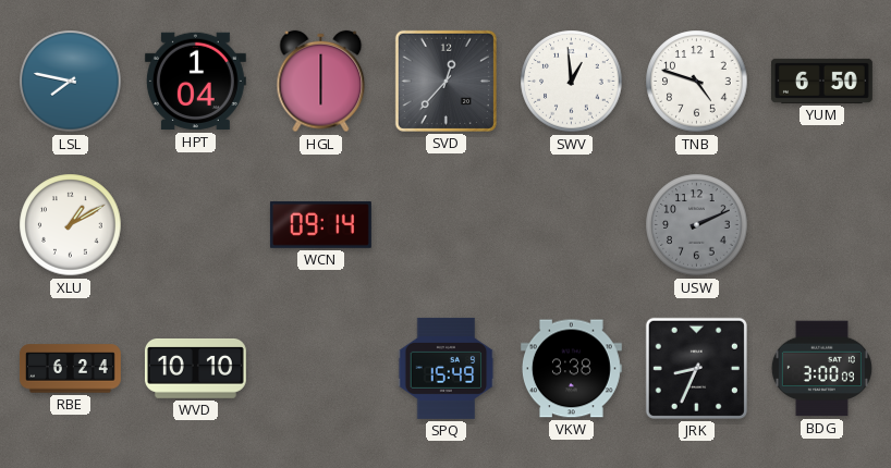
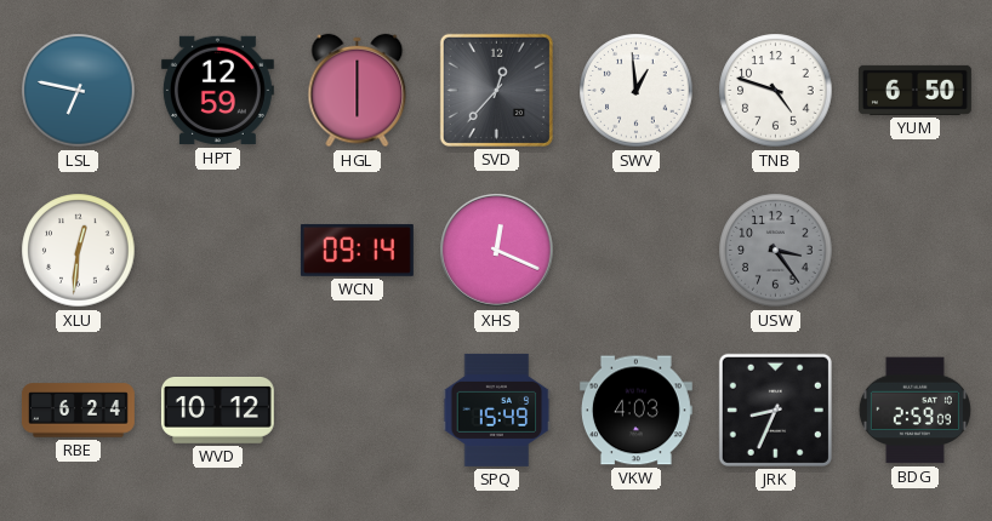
LSL: 7:47 -> 6:47
HPT: 1:04 -> 12:59
XLU: 1:10 -> 12:31
XHS: none -> 12:19
USW: 2:11 -> 3:24
WVD: 10:10 -> 10:12
VKW: 3:38 -> 4:03
BDG: 3:00 -> 2:59
